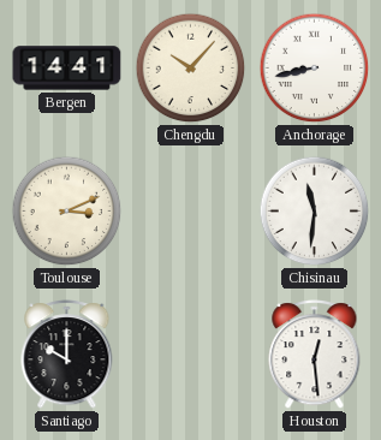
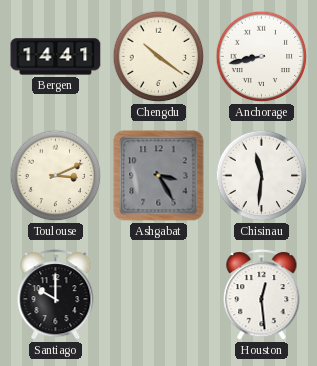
Chengdu: 10:07 -> 10:21
Ashgabat: none -> 3:25
